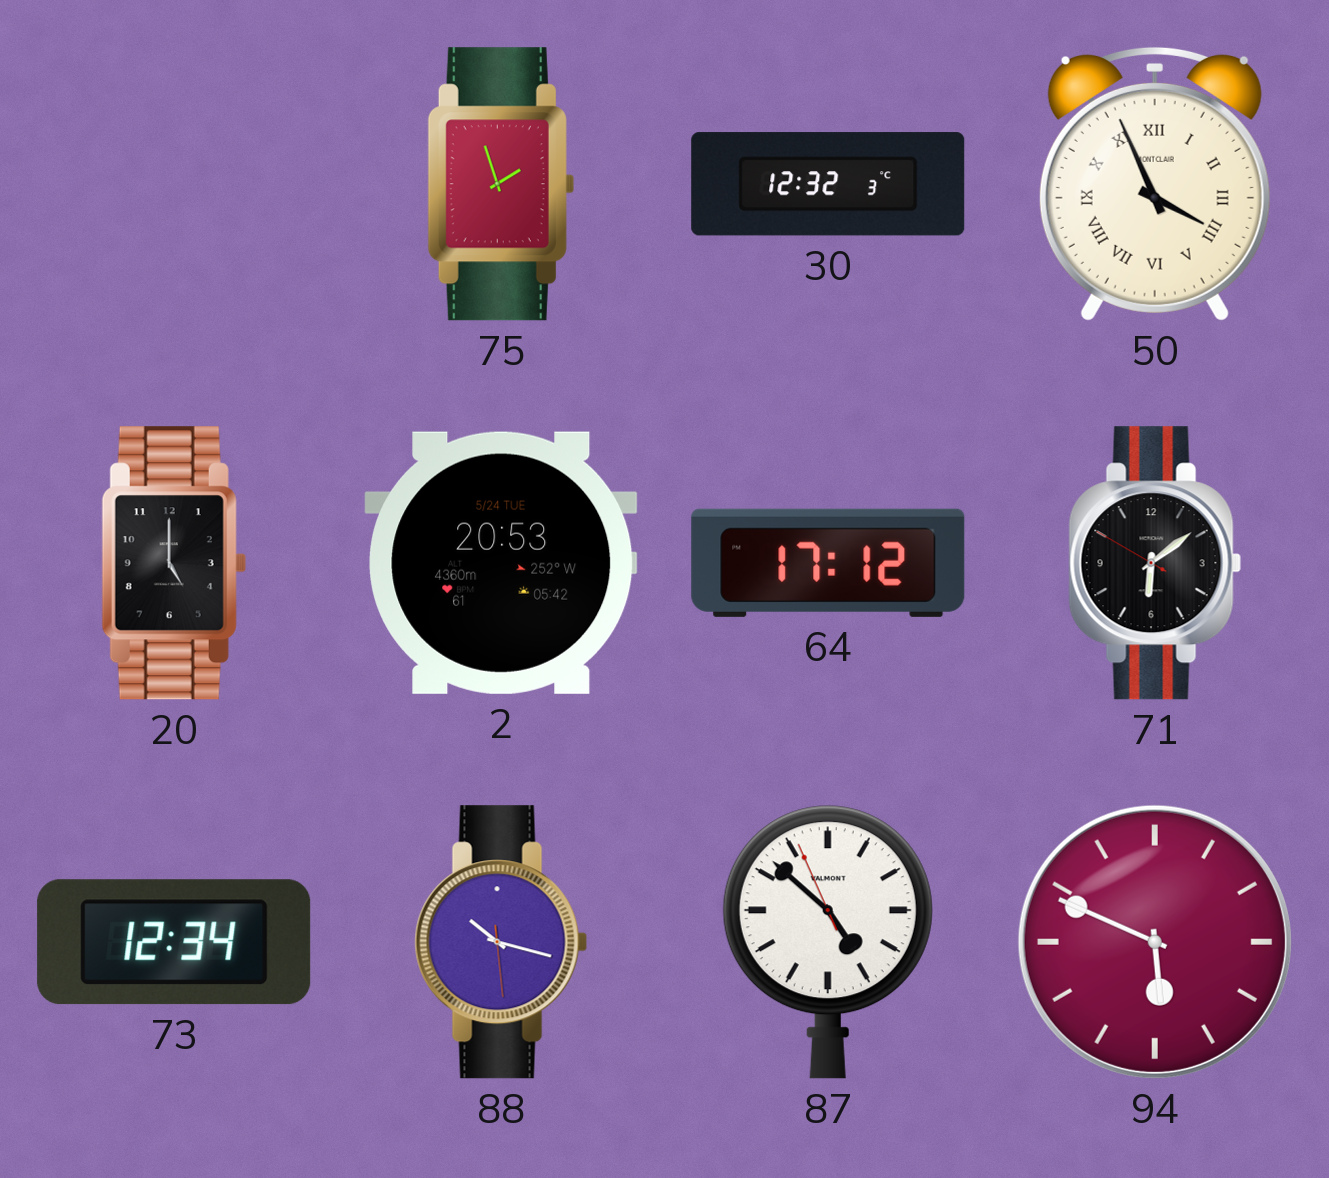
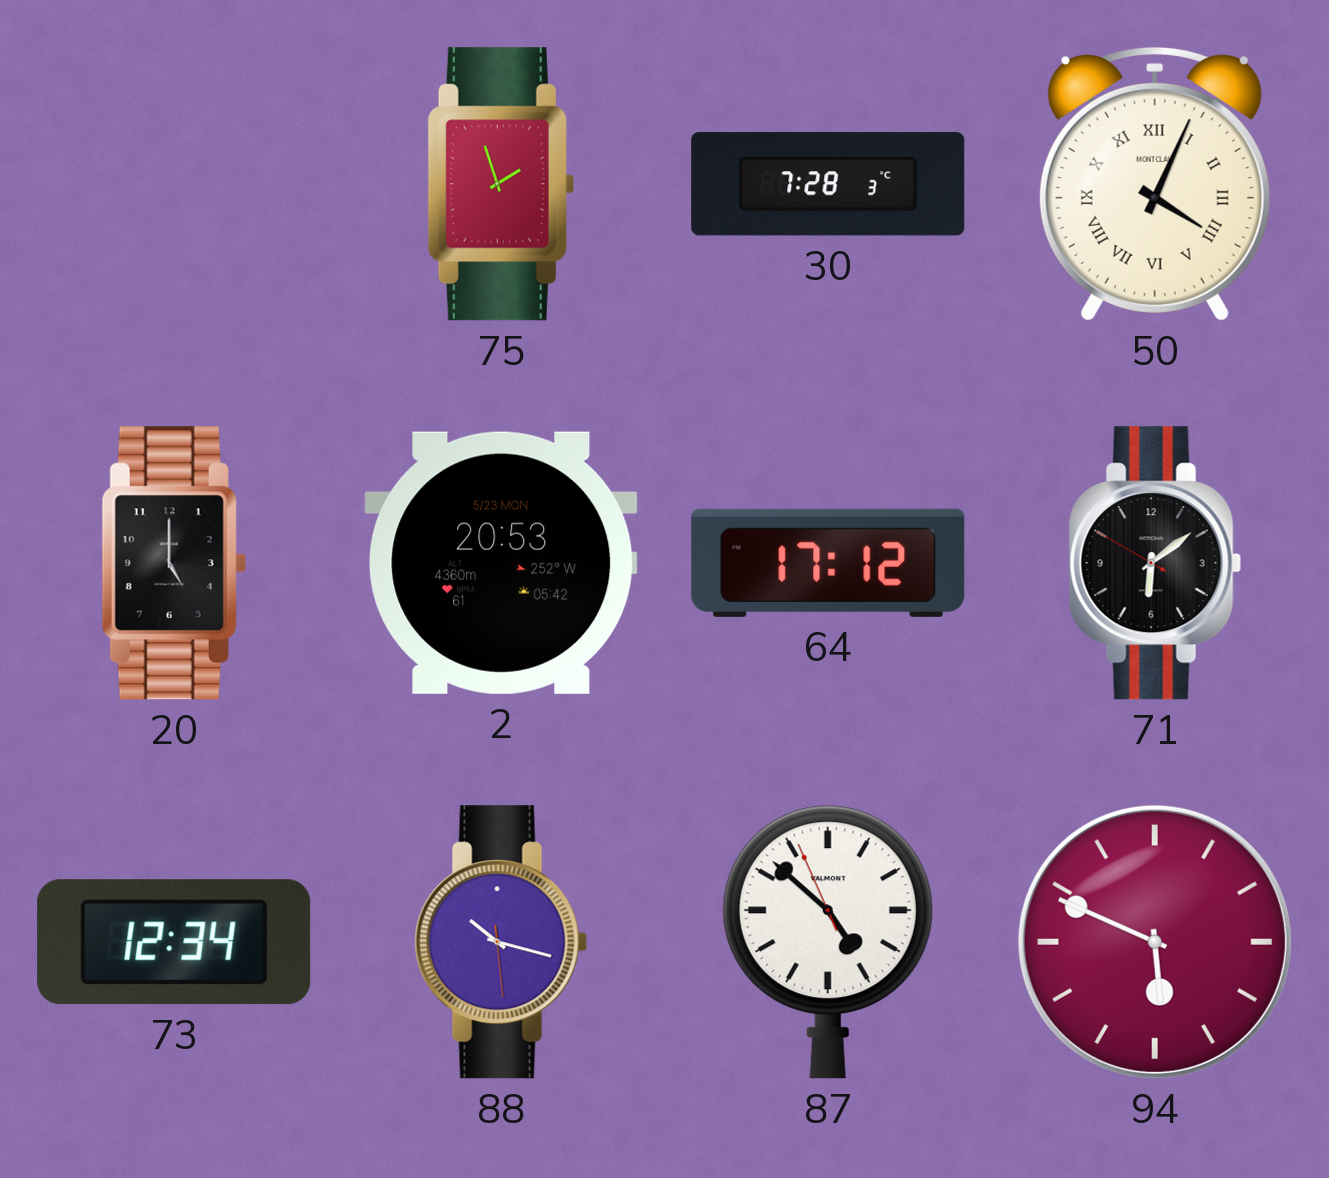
30: 12:32 -> 7:28
50: 3:56 -> 4:04
2 date: 5/24 TUE -> 5/23 MON
